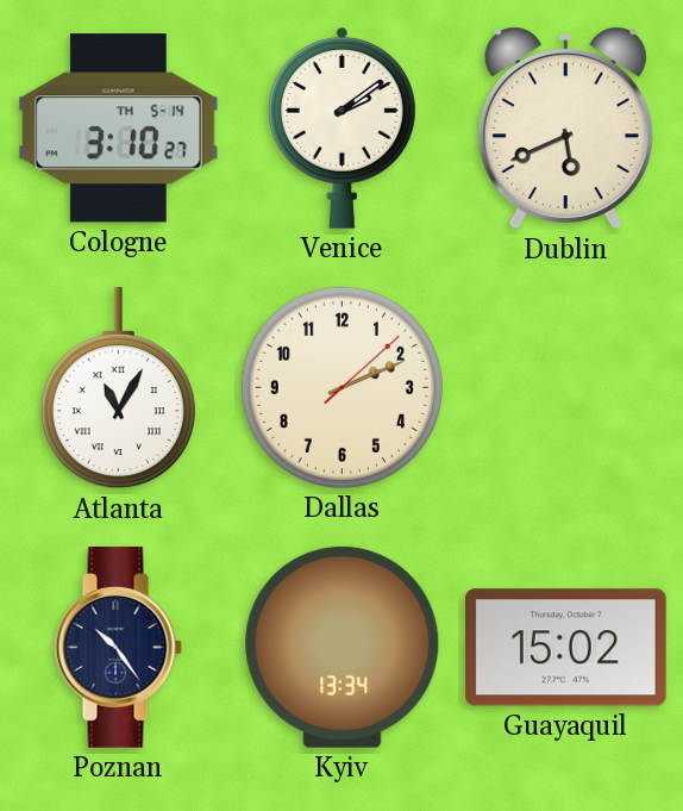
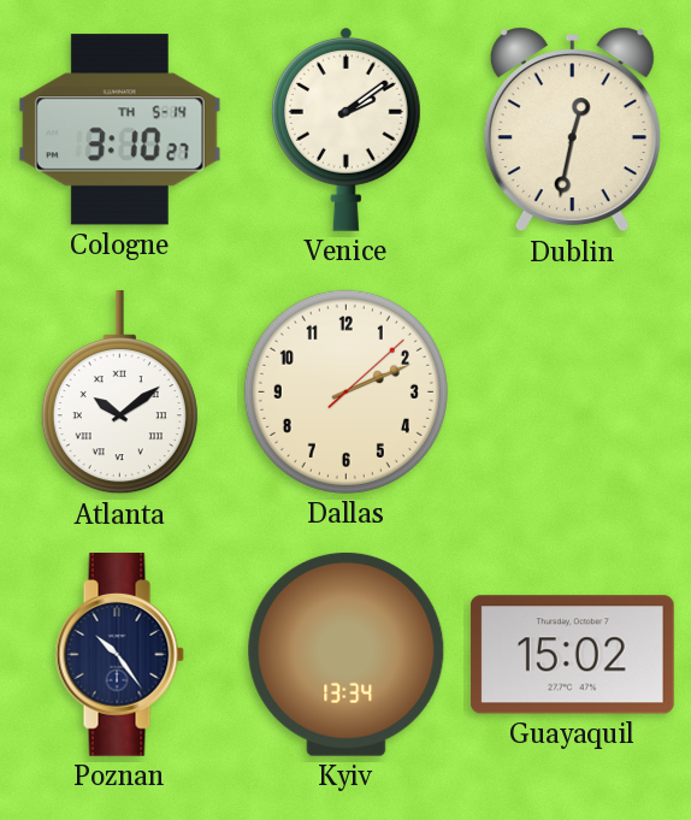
Dublin: 5:41 -> 12:32
Atlanta: 11:05 -> 10:09
